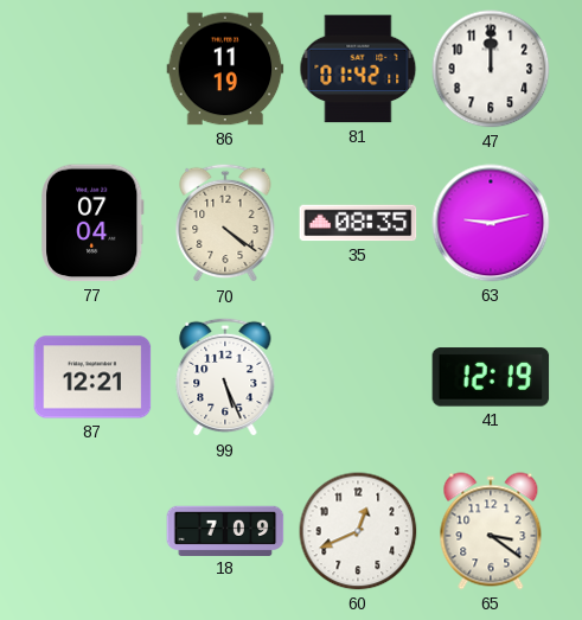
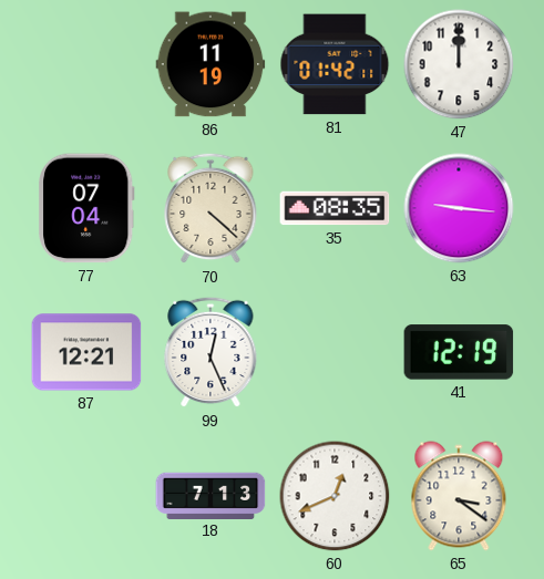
70: 4:21 -> 4:22
63: 9:13 -> 9:16
99: 5:26 -> 12:26
18: 7:09 -> 7:13
